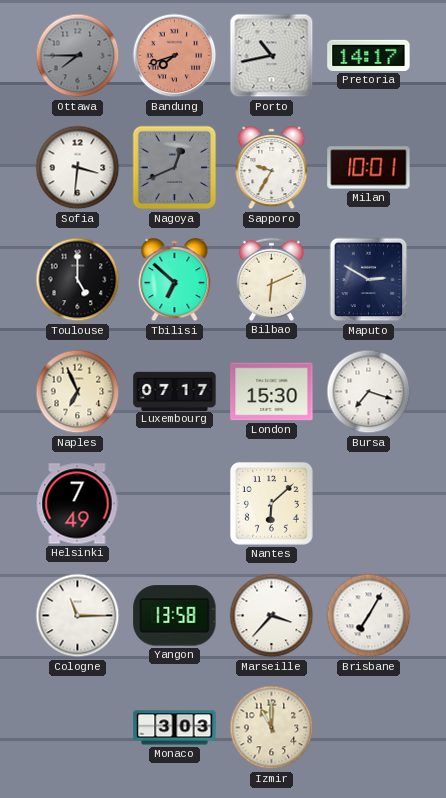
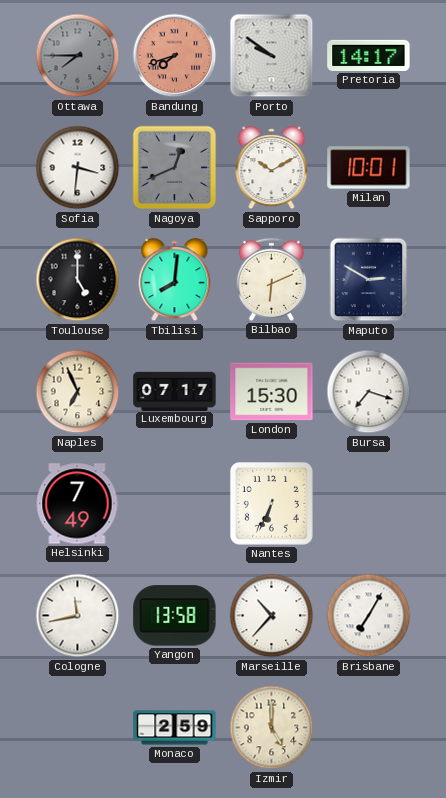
Porto: 10:43 -> 9:51
Sapporo: 9:35 -> 10:10
Tbilisi: 6:52 -> 8:01
Nantes: 6:08 -> 6:34
Cologne: 11:15 -> 11:43
Marseille: 3:37 -> 10:37
Monaco: 3:03 -> 2:59
Izmir: 11:00 -> 5:00
